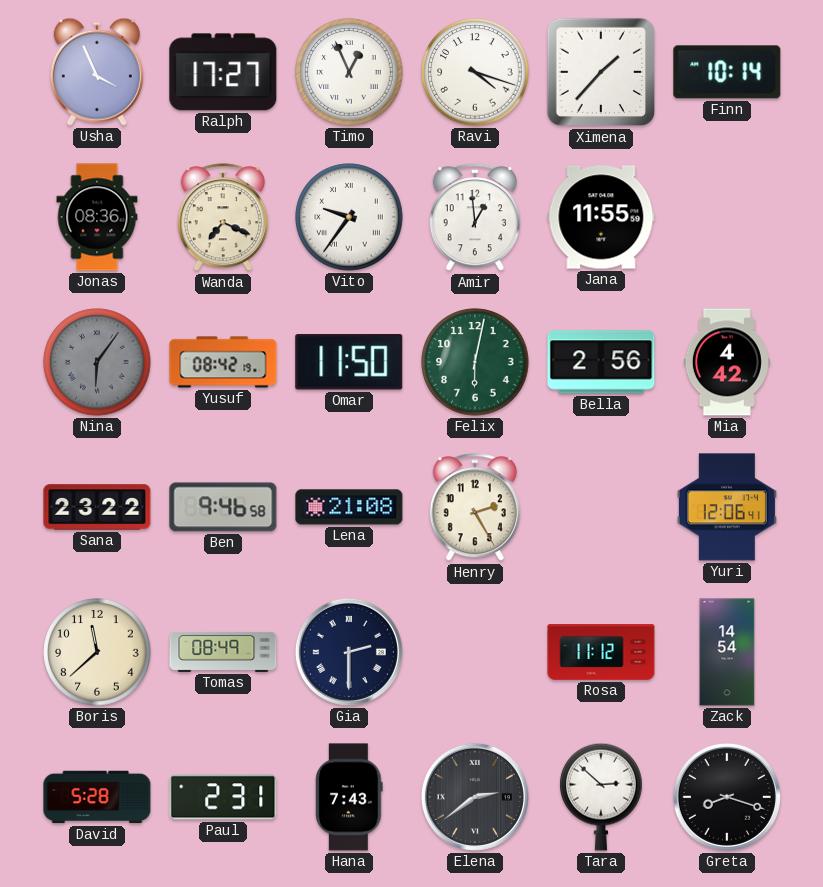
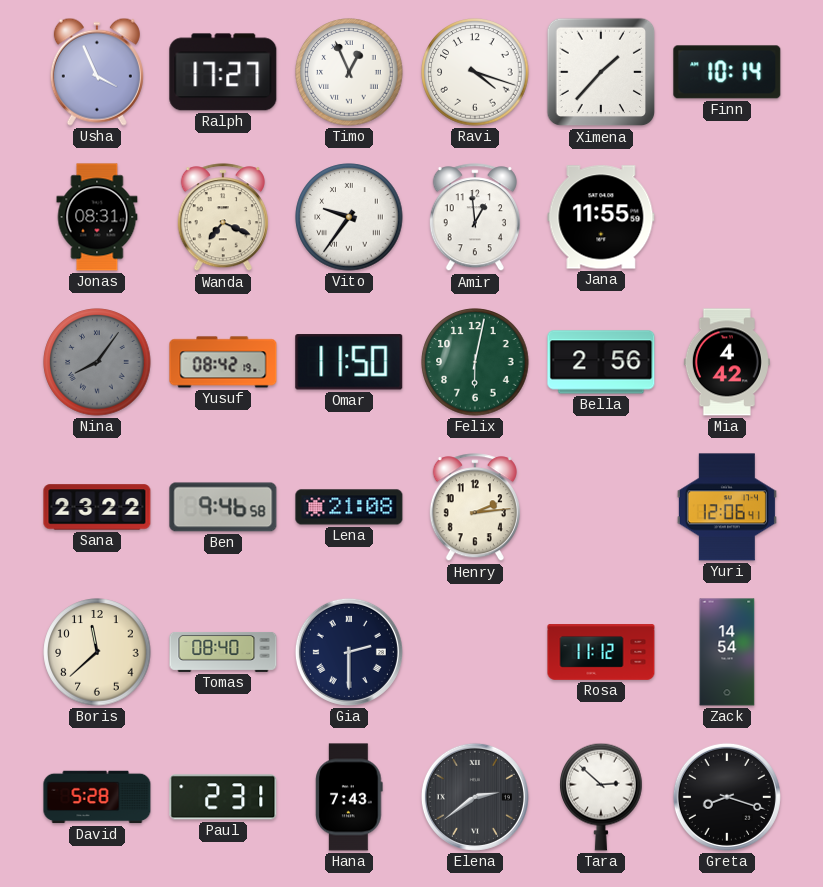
Jonas: 08:36 -> 08:31
Nina: 6:06 -> 8:06
Henry: 2:25 -> 2:14
Tomas: 08:49 -> 08:40
